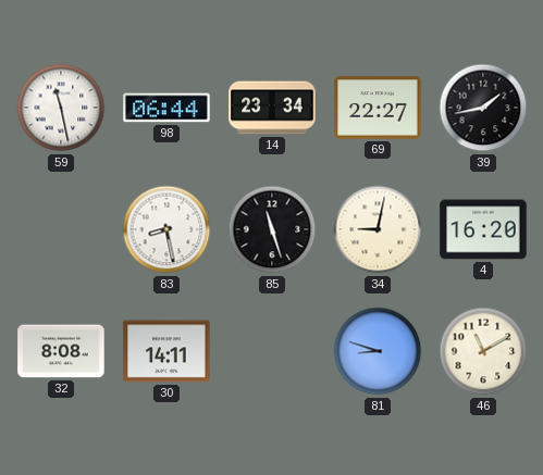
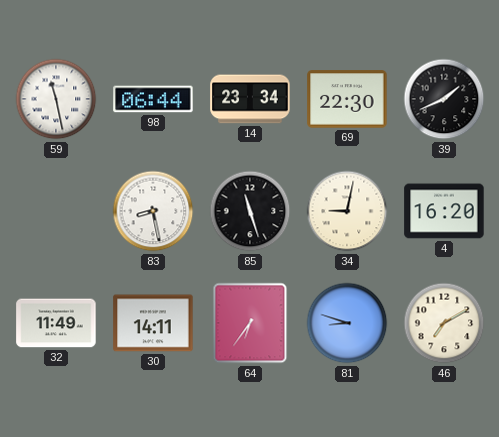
69: 22:27 -> 22:30
39: 1:43 -> 1:41
32: 8:08 -> 11:49
64: none -> 6:36
46: 11:10 -> 7:10
